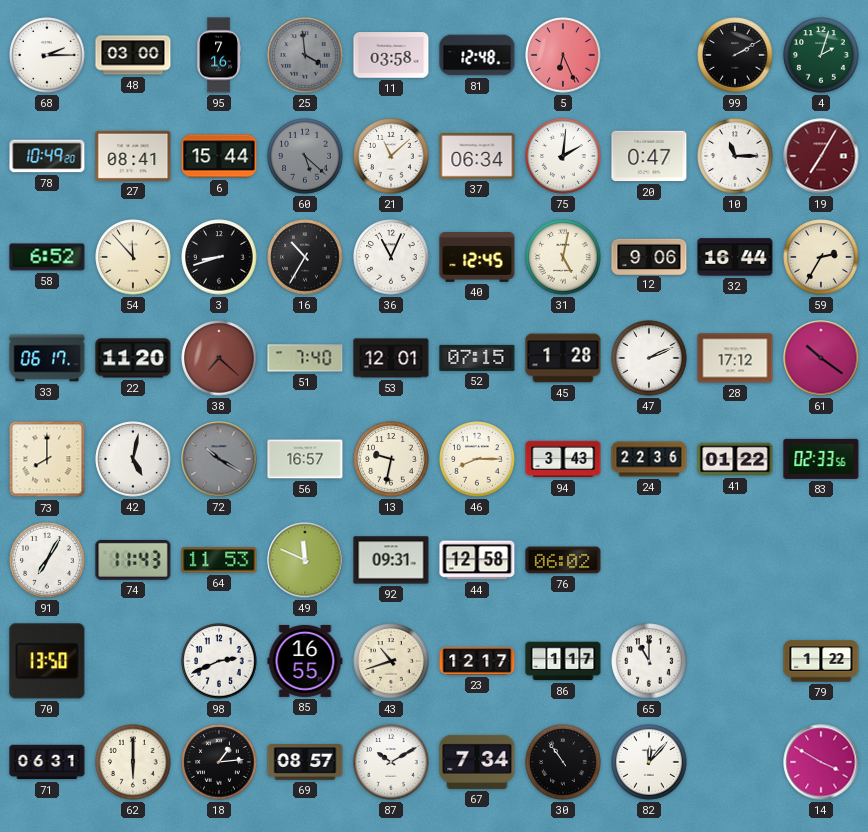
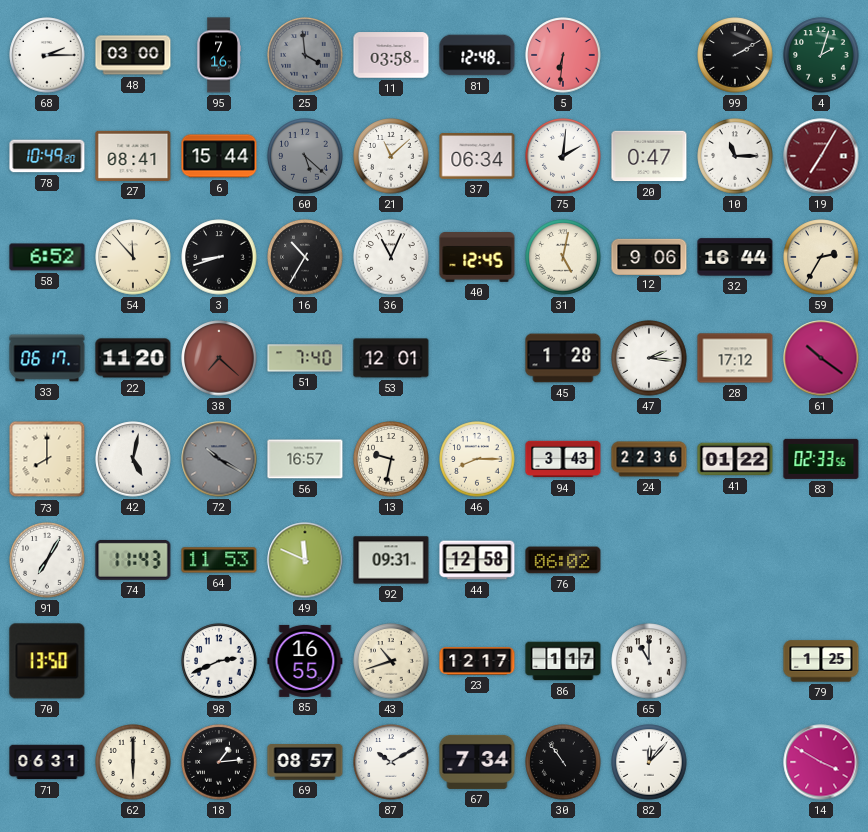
5: 6:26 -> 6:31
52: 07:15 -> none
47: 2:11 -> 2:16
79: 1:22 -> 1:25
